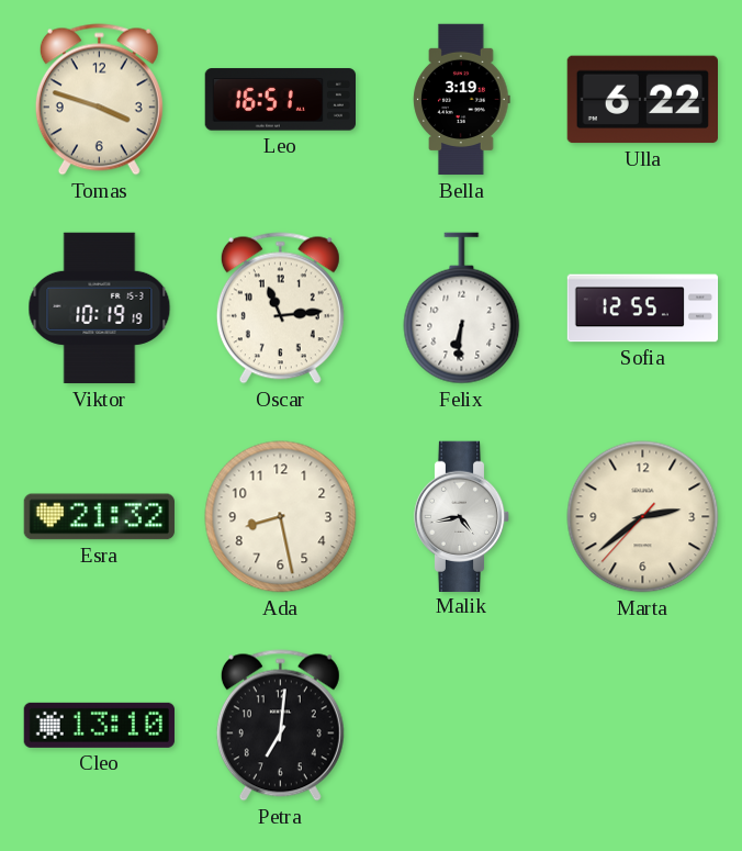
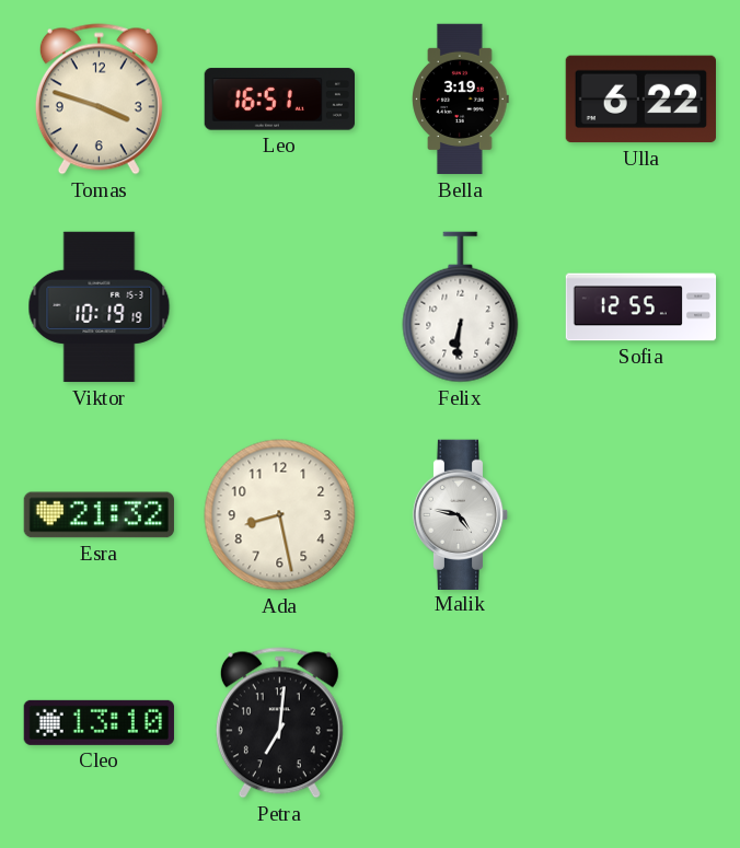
Oscar: 11:14 -> none
Malik: 4:43 -> 4:47
Marta: 2:38 -> none
